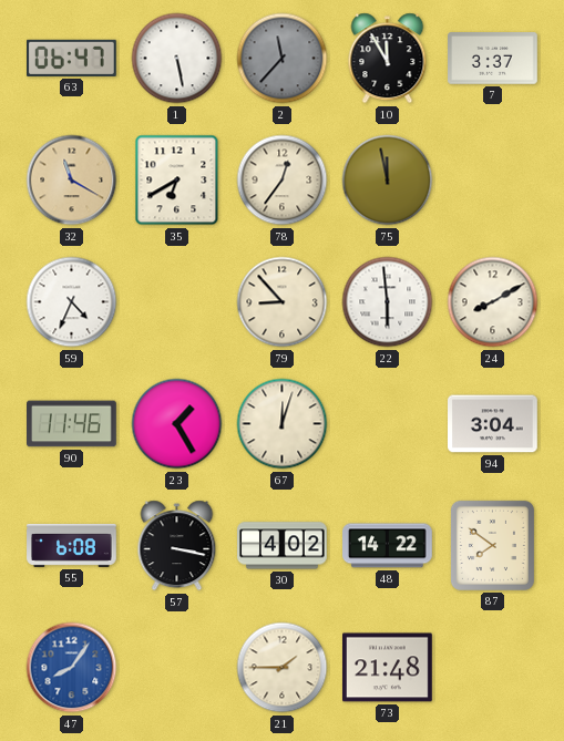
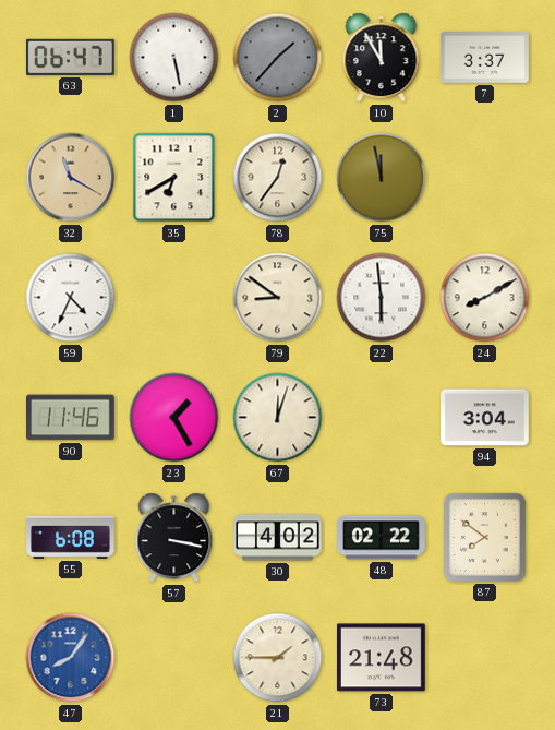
2: 11:37 -> 1:37
79: 8:53 -> 8:51
48: 14:22 -> 02:22
